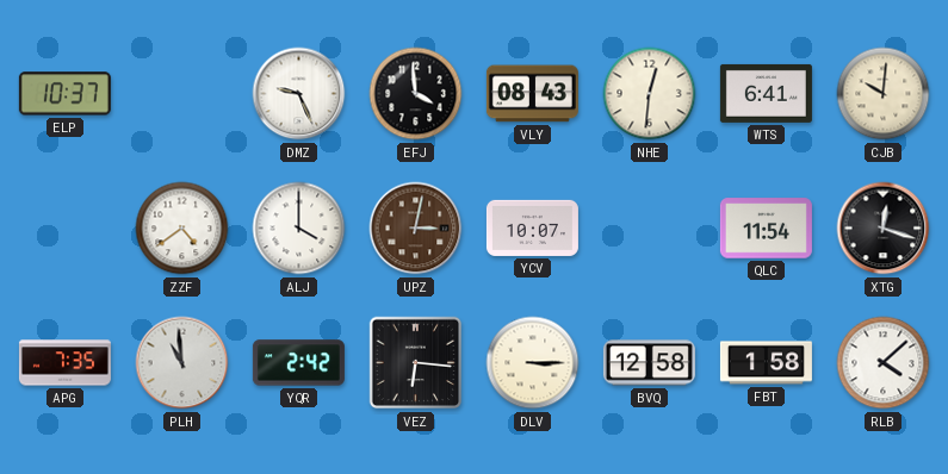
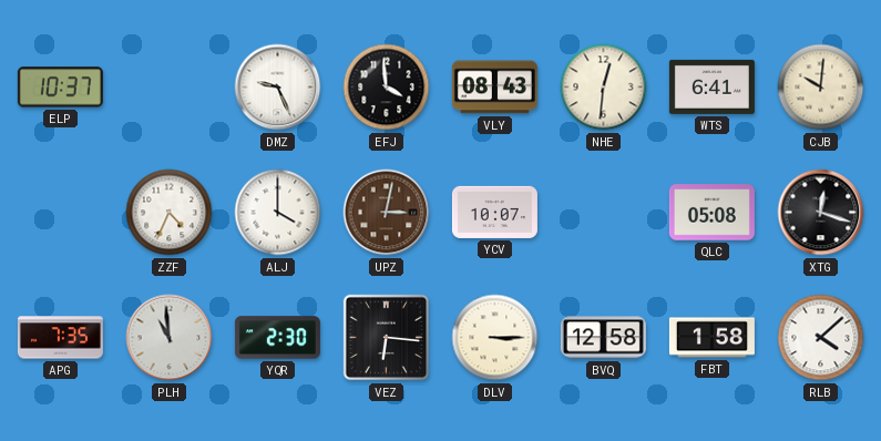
ZZF: 4:39 -> 4:34
QLC: 11:54 -> 05:08
YQR: 2:42 -> 2:30
